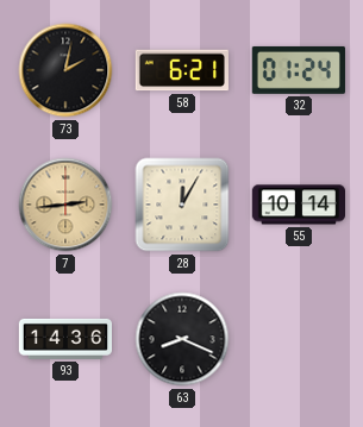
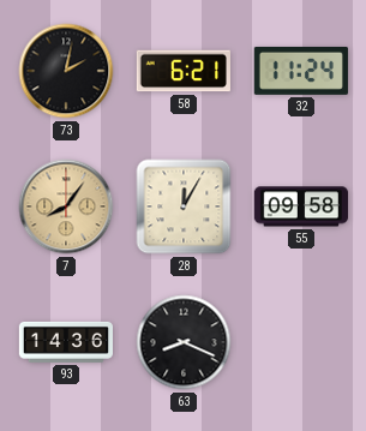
32: 01:24 -> 11:24
7: 2:44 -> 8:06
55: 10:14 -> 09:58
